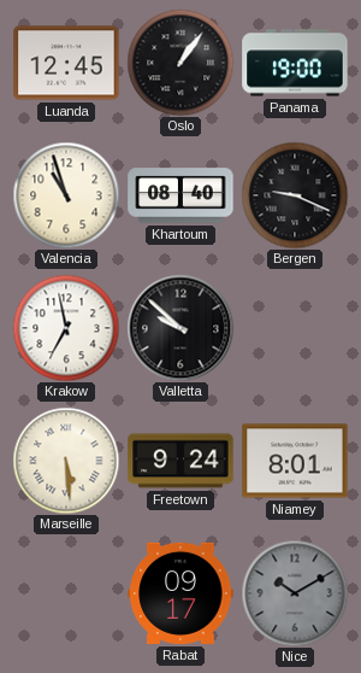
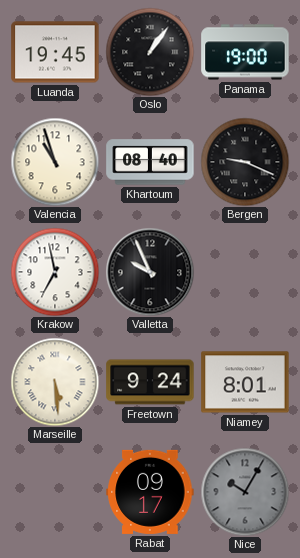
Luanda: 12:45 -> 19:45
Valletta: 9:52 -> 9:56
Nice: 10:10 -> 10:05
